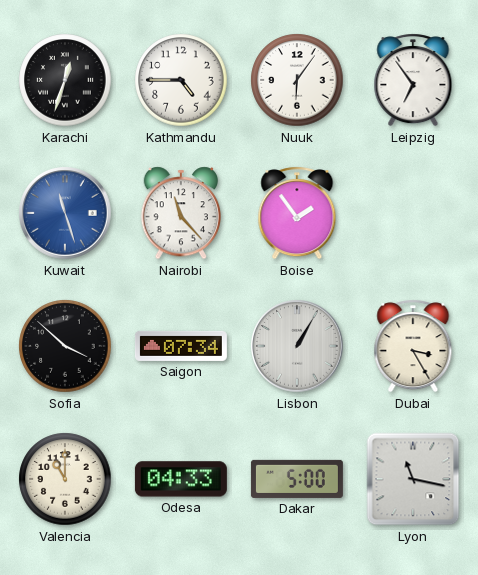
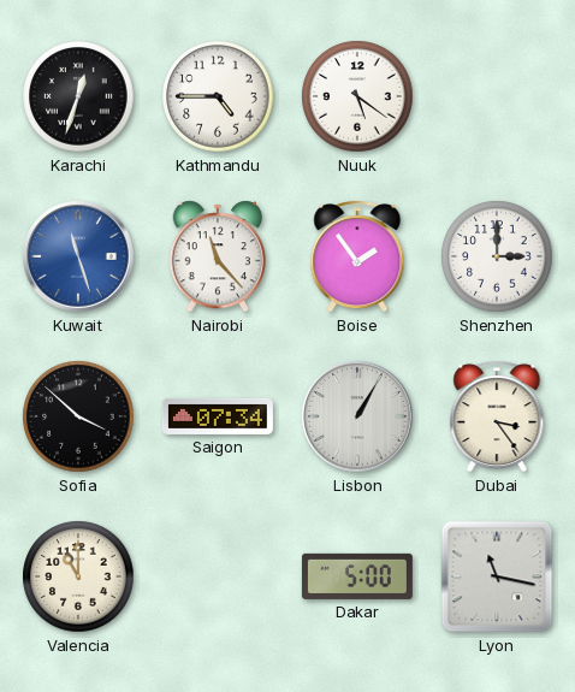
Nuuk: 6:06 -> 5:21
Leipzig: 6:54 -> none
Shenzhen: none -> 3:00
Dubai: 3:25 -> 3:24
Odesa: 04:33 -> none
